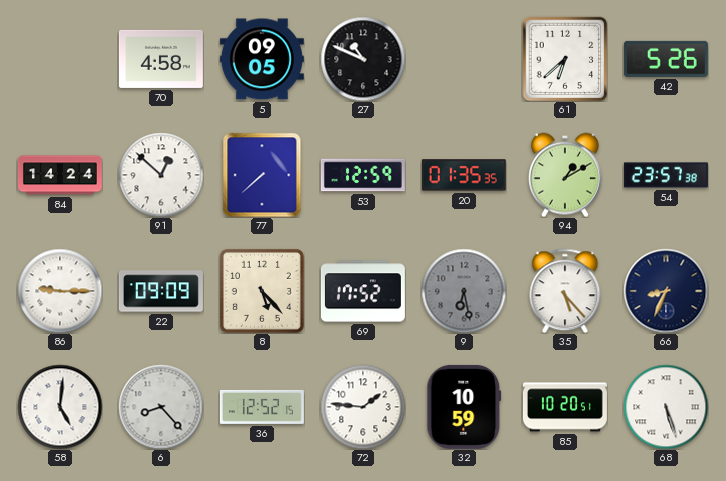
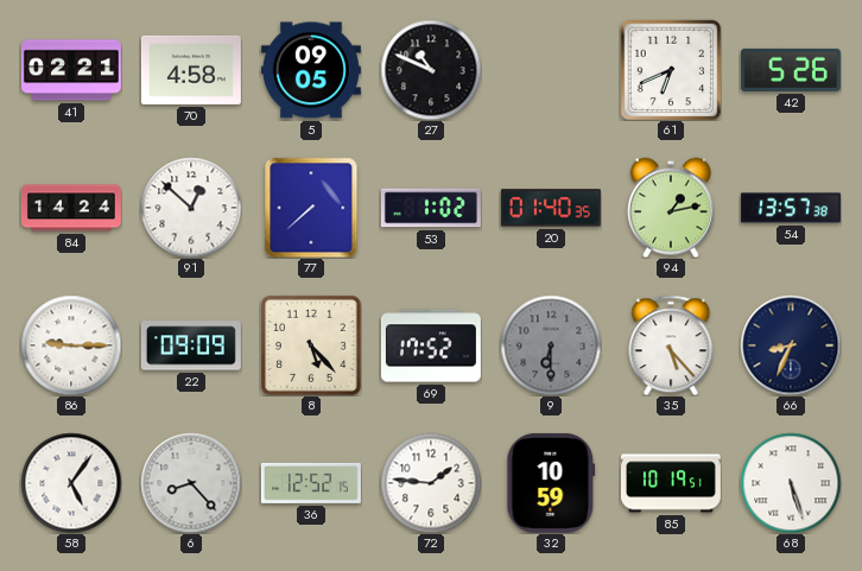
41: none -> 02:21
61: 6:38 -> 6:41
53: 12:59 -> 1:02
20: 01:35 -> 01:40
94: 1:10 -> 1:13
54: 23:57 -> 13:57
9: 6:28 -> 6:30
58: 5:01 -> 5:06
85: 10:20 -> 10:19
